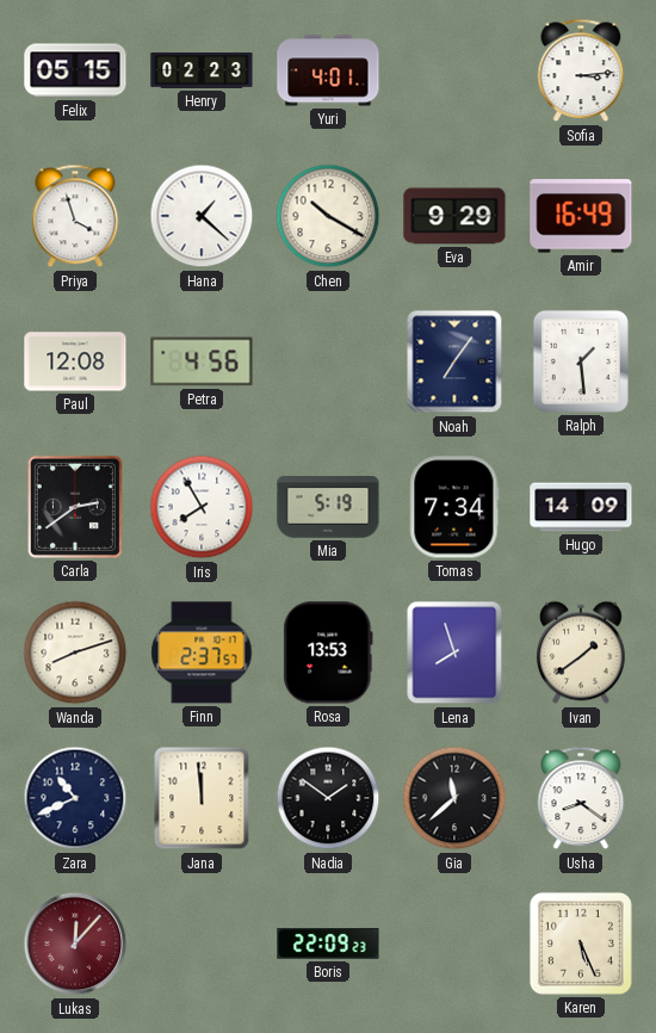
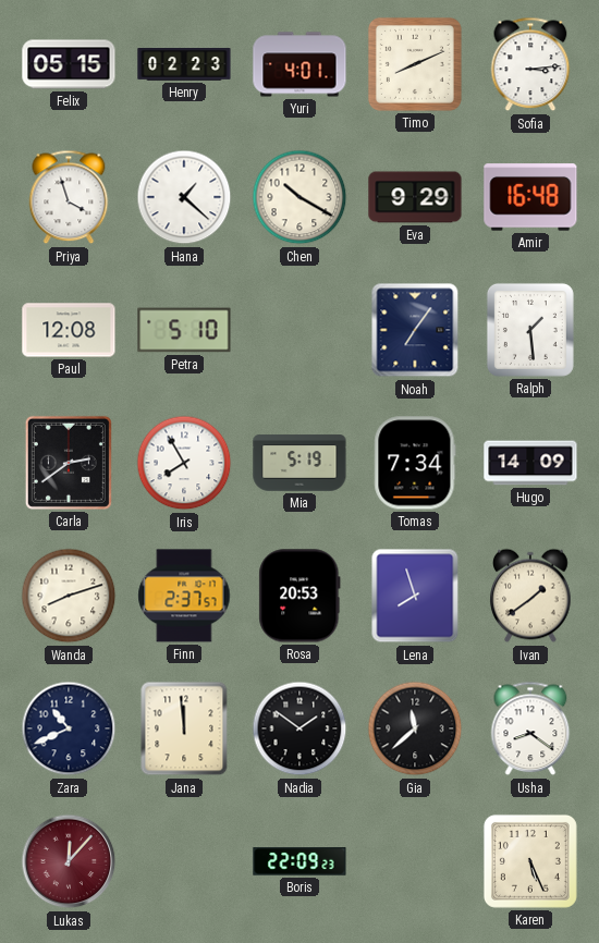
Timo: none -> 8:11
Amir: 16:49 -> 16:48
Petra: 4:56 -> 5:10
Rosa: 13:53 -> 20:53
